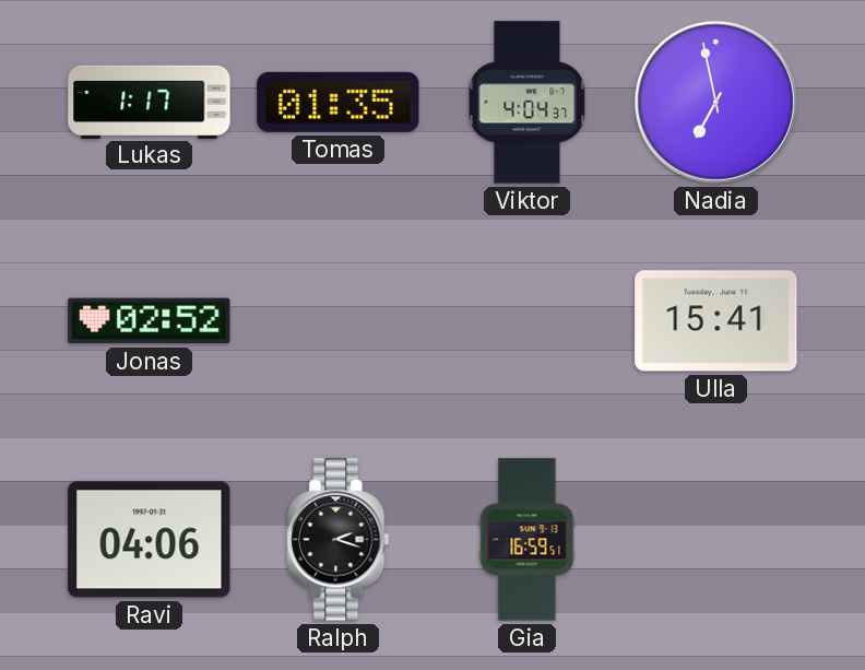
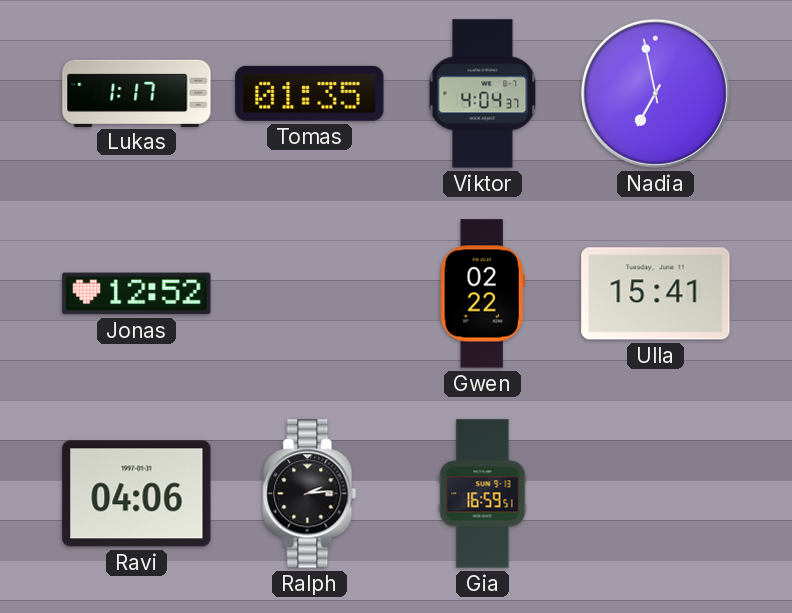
Jonas: 02:52 -> 12:52
Gwen: none -> 02:22
Ralph: 2:18 -> 2:14
